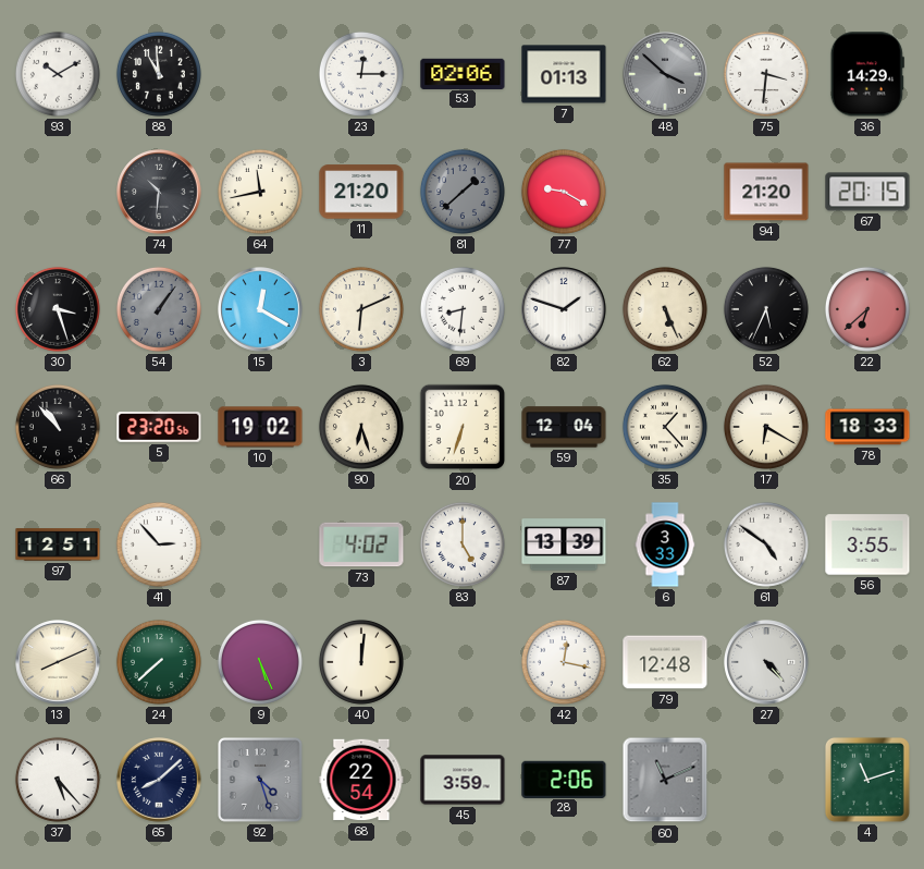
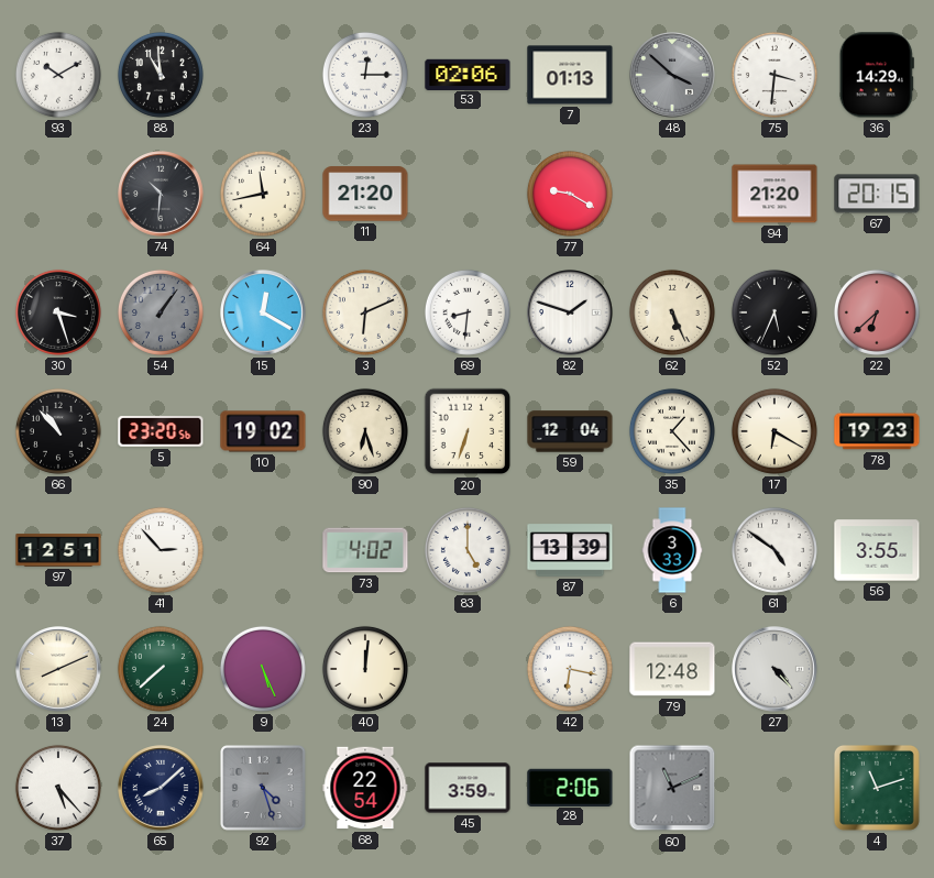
81: 1:38 -> none
78: 18:33 -> 19:23
42: 12:17 -> 6:17
